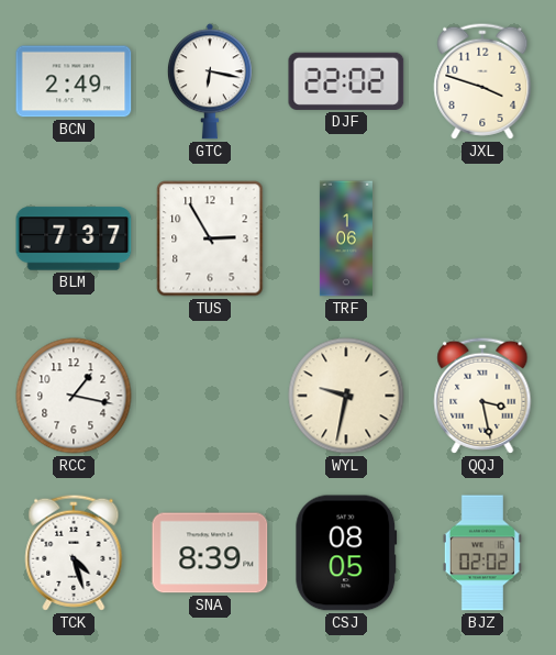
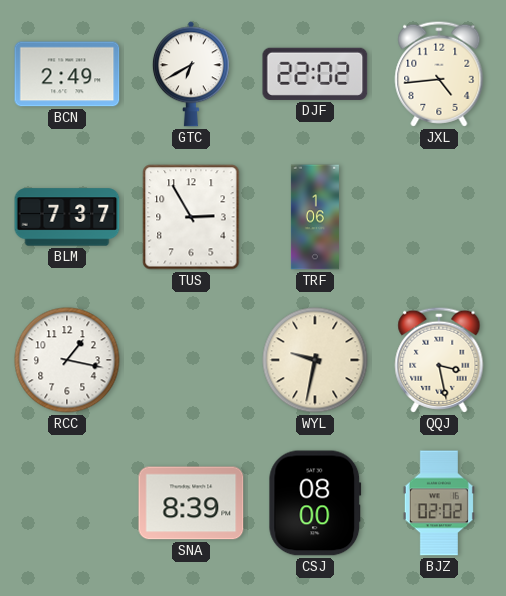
GTC: 6:17 -> 6:40
JXL: 3:48 -> 4:44
TCK: 4:27 -> none
CSJ: 08:05 -> 08:00
